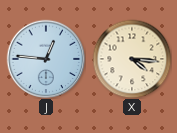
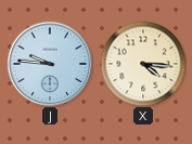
J: 12:46 -> 9:46
